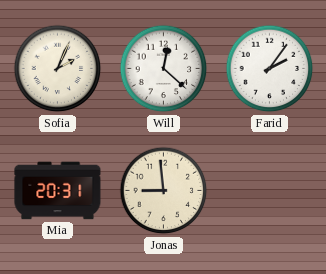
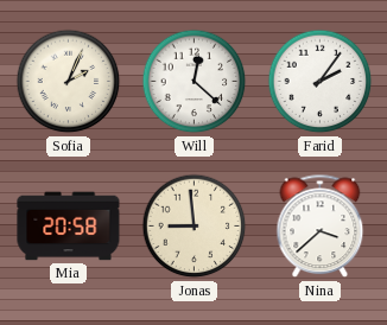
Mia: 20:31 -> 20:58
Nina: none -> 3:38
